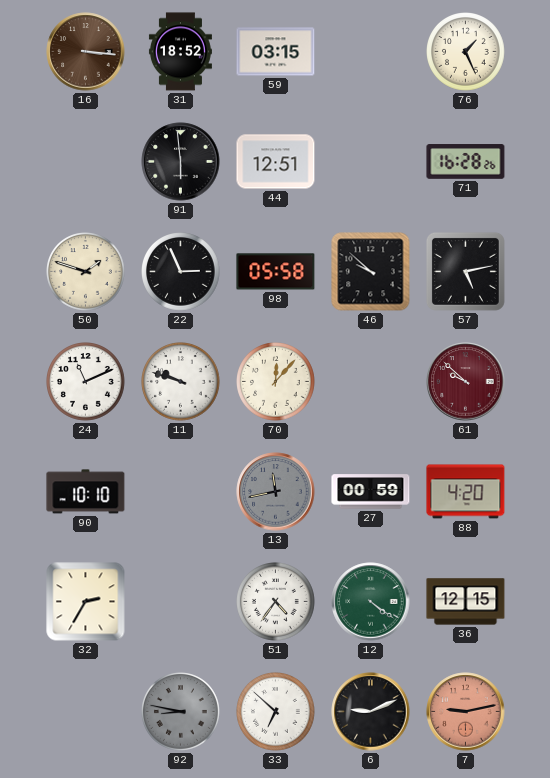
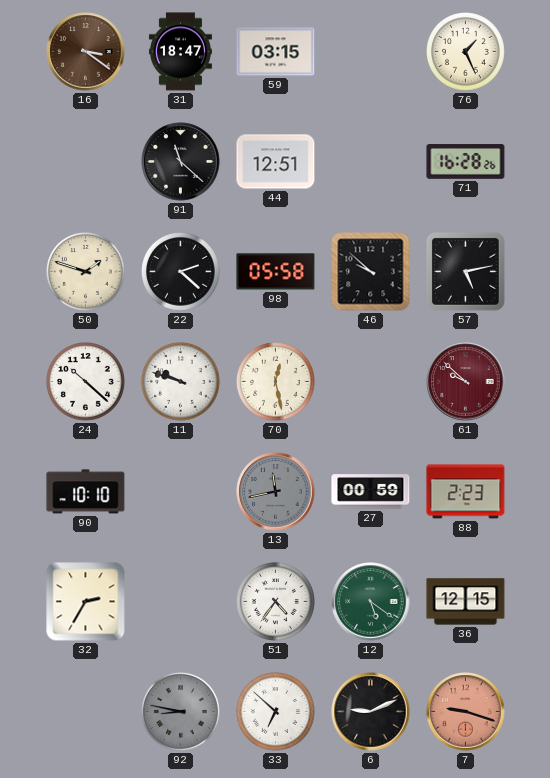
16: 3:16 -> 3:21
31: 18:52 -> 18:47
91: 5:59 -> 11:22
22: 2:56 -> 2:22
24: 11:11 -> 10:22
70: 12:07 -> 12:28
88: 4:20 -> 2:23
12: 4:21 -> 5:21
7: 9:13 -> 9:18
